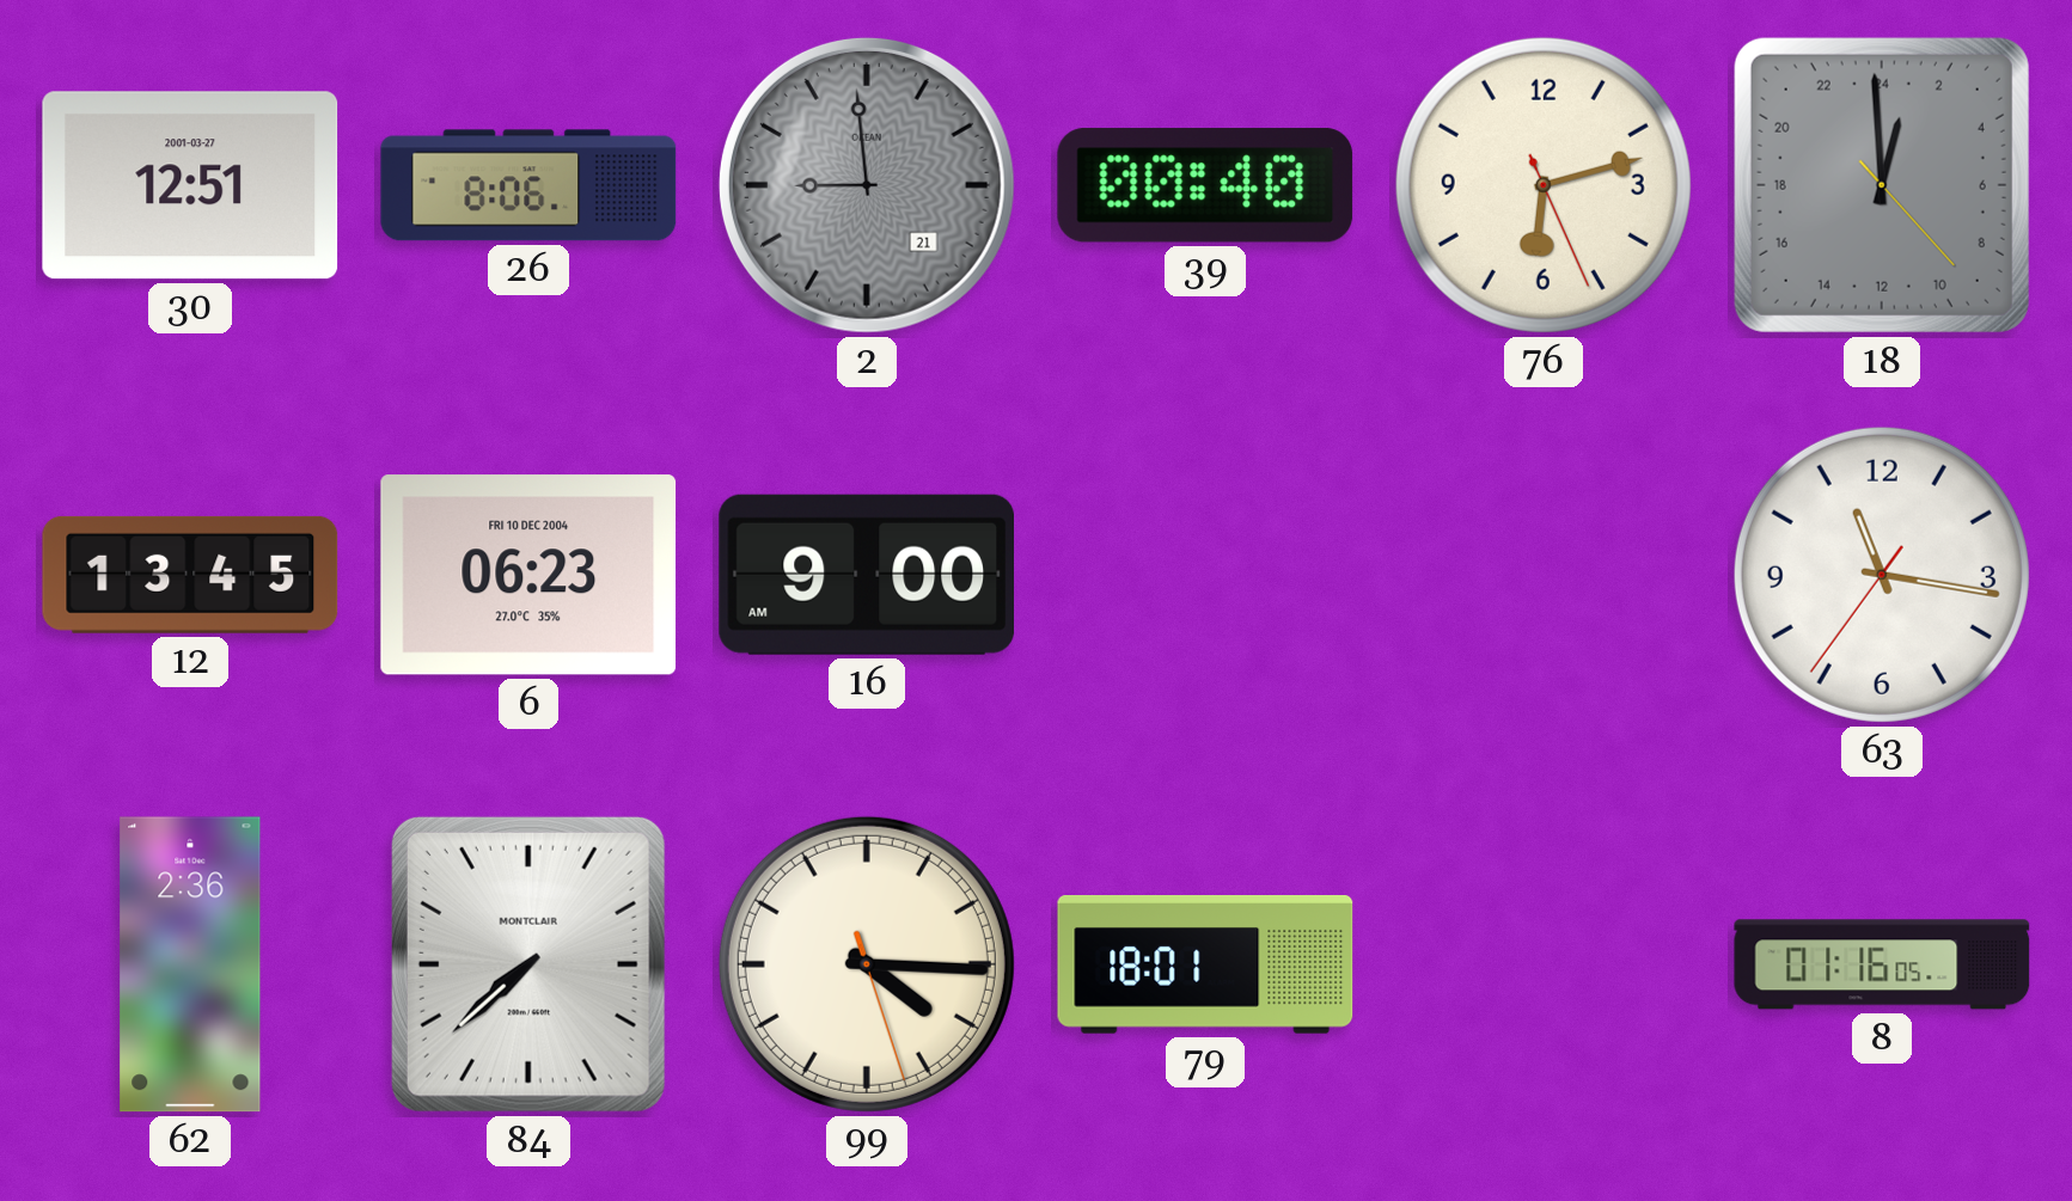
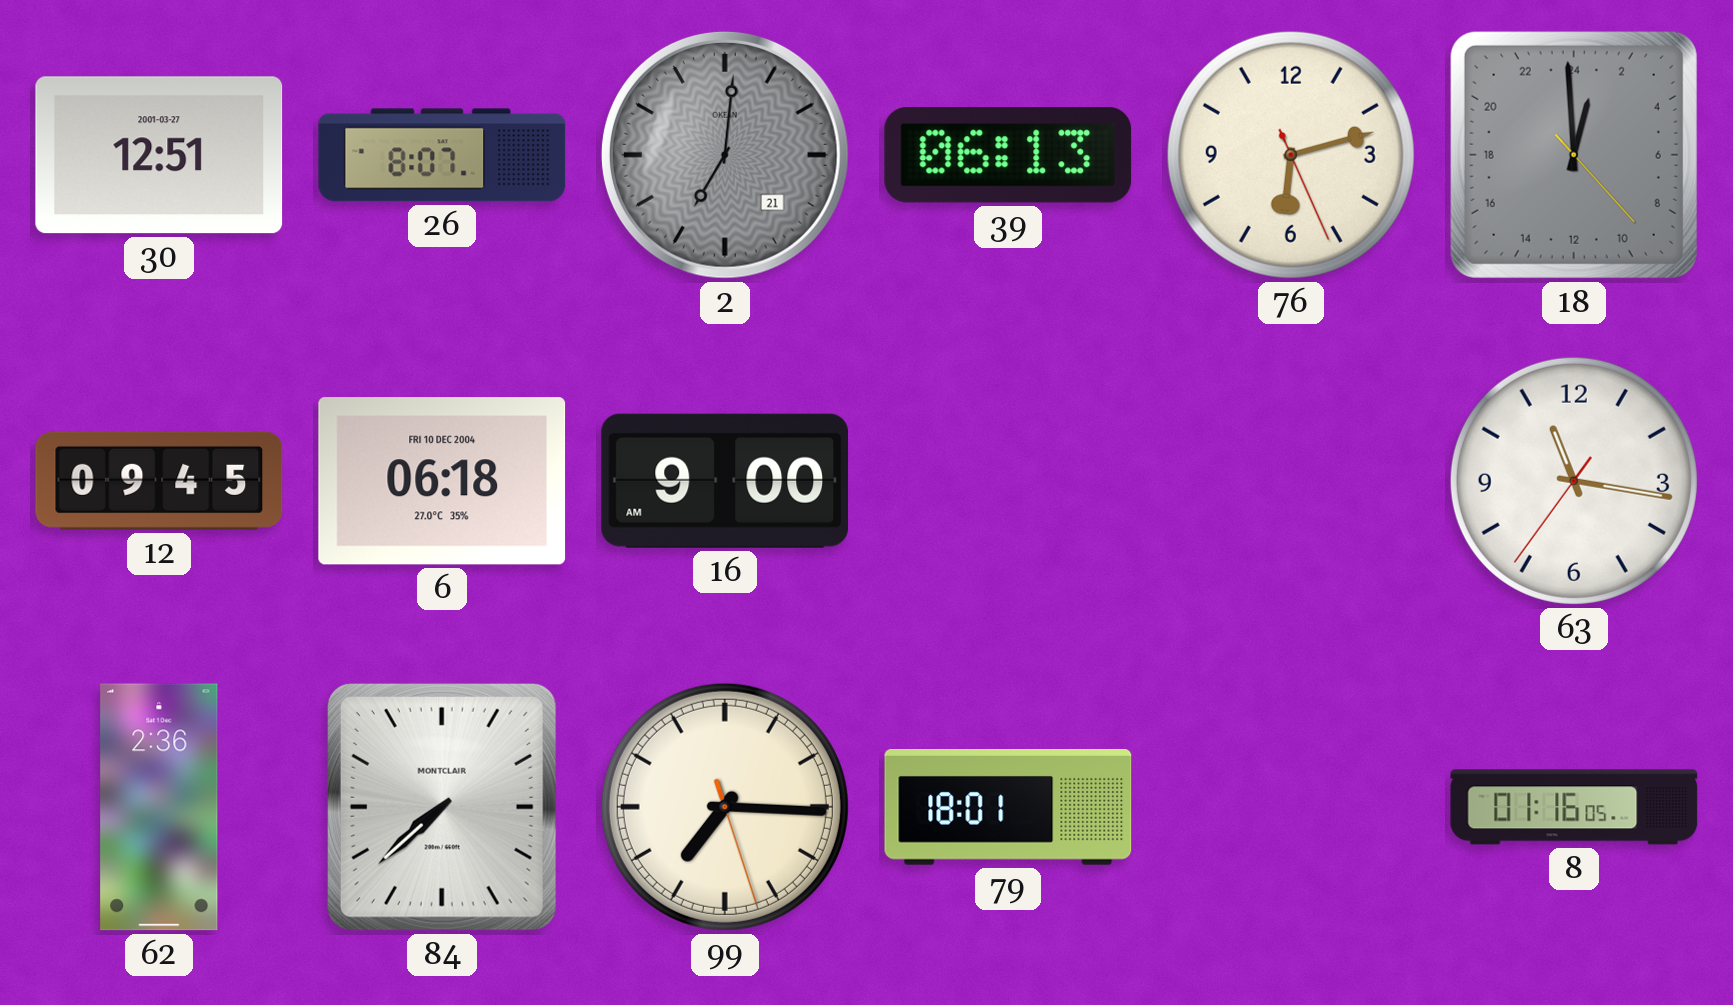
26: 8:06 -> 8:07
2: 8:59 -> 7:01
39: 00:40 -> 06:13
12: 13:45 -> 09:45
6: 06:23 -> 06:18
99: 4:15 -> 7:15
